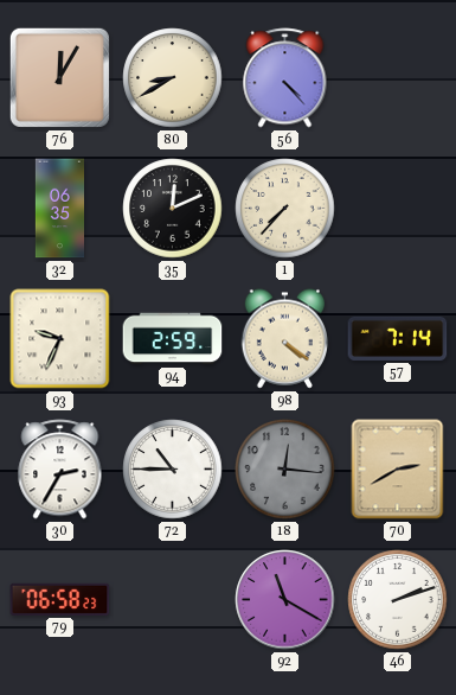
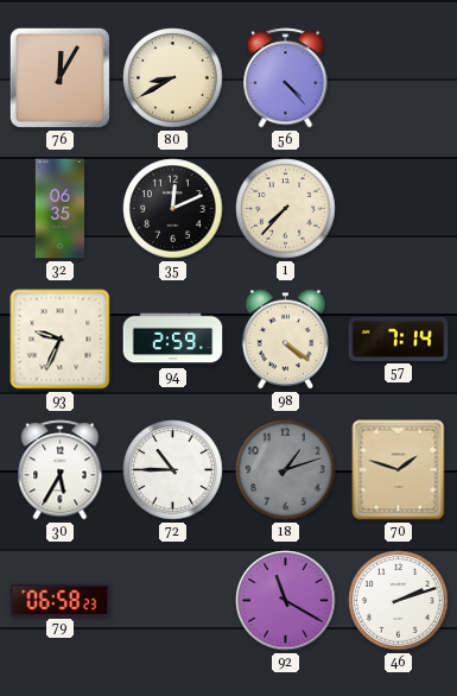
30: 2:35 -> 5:35
18: 12:16 -> 1:12
70: 2:40 -> 1:48
